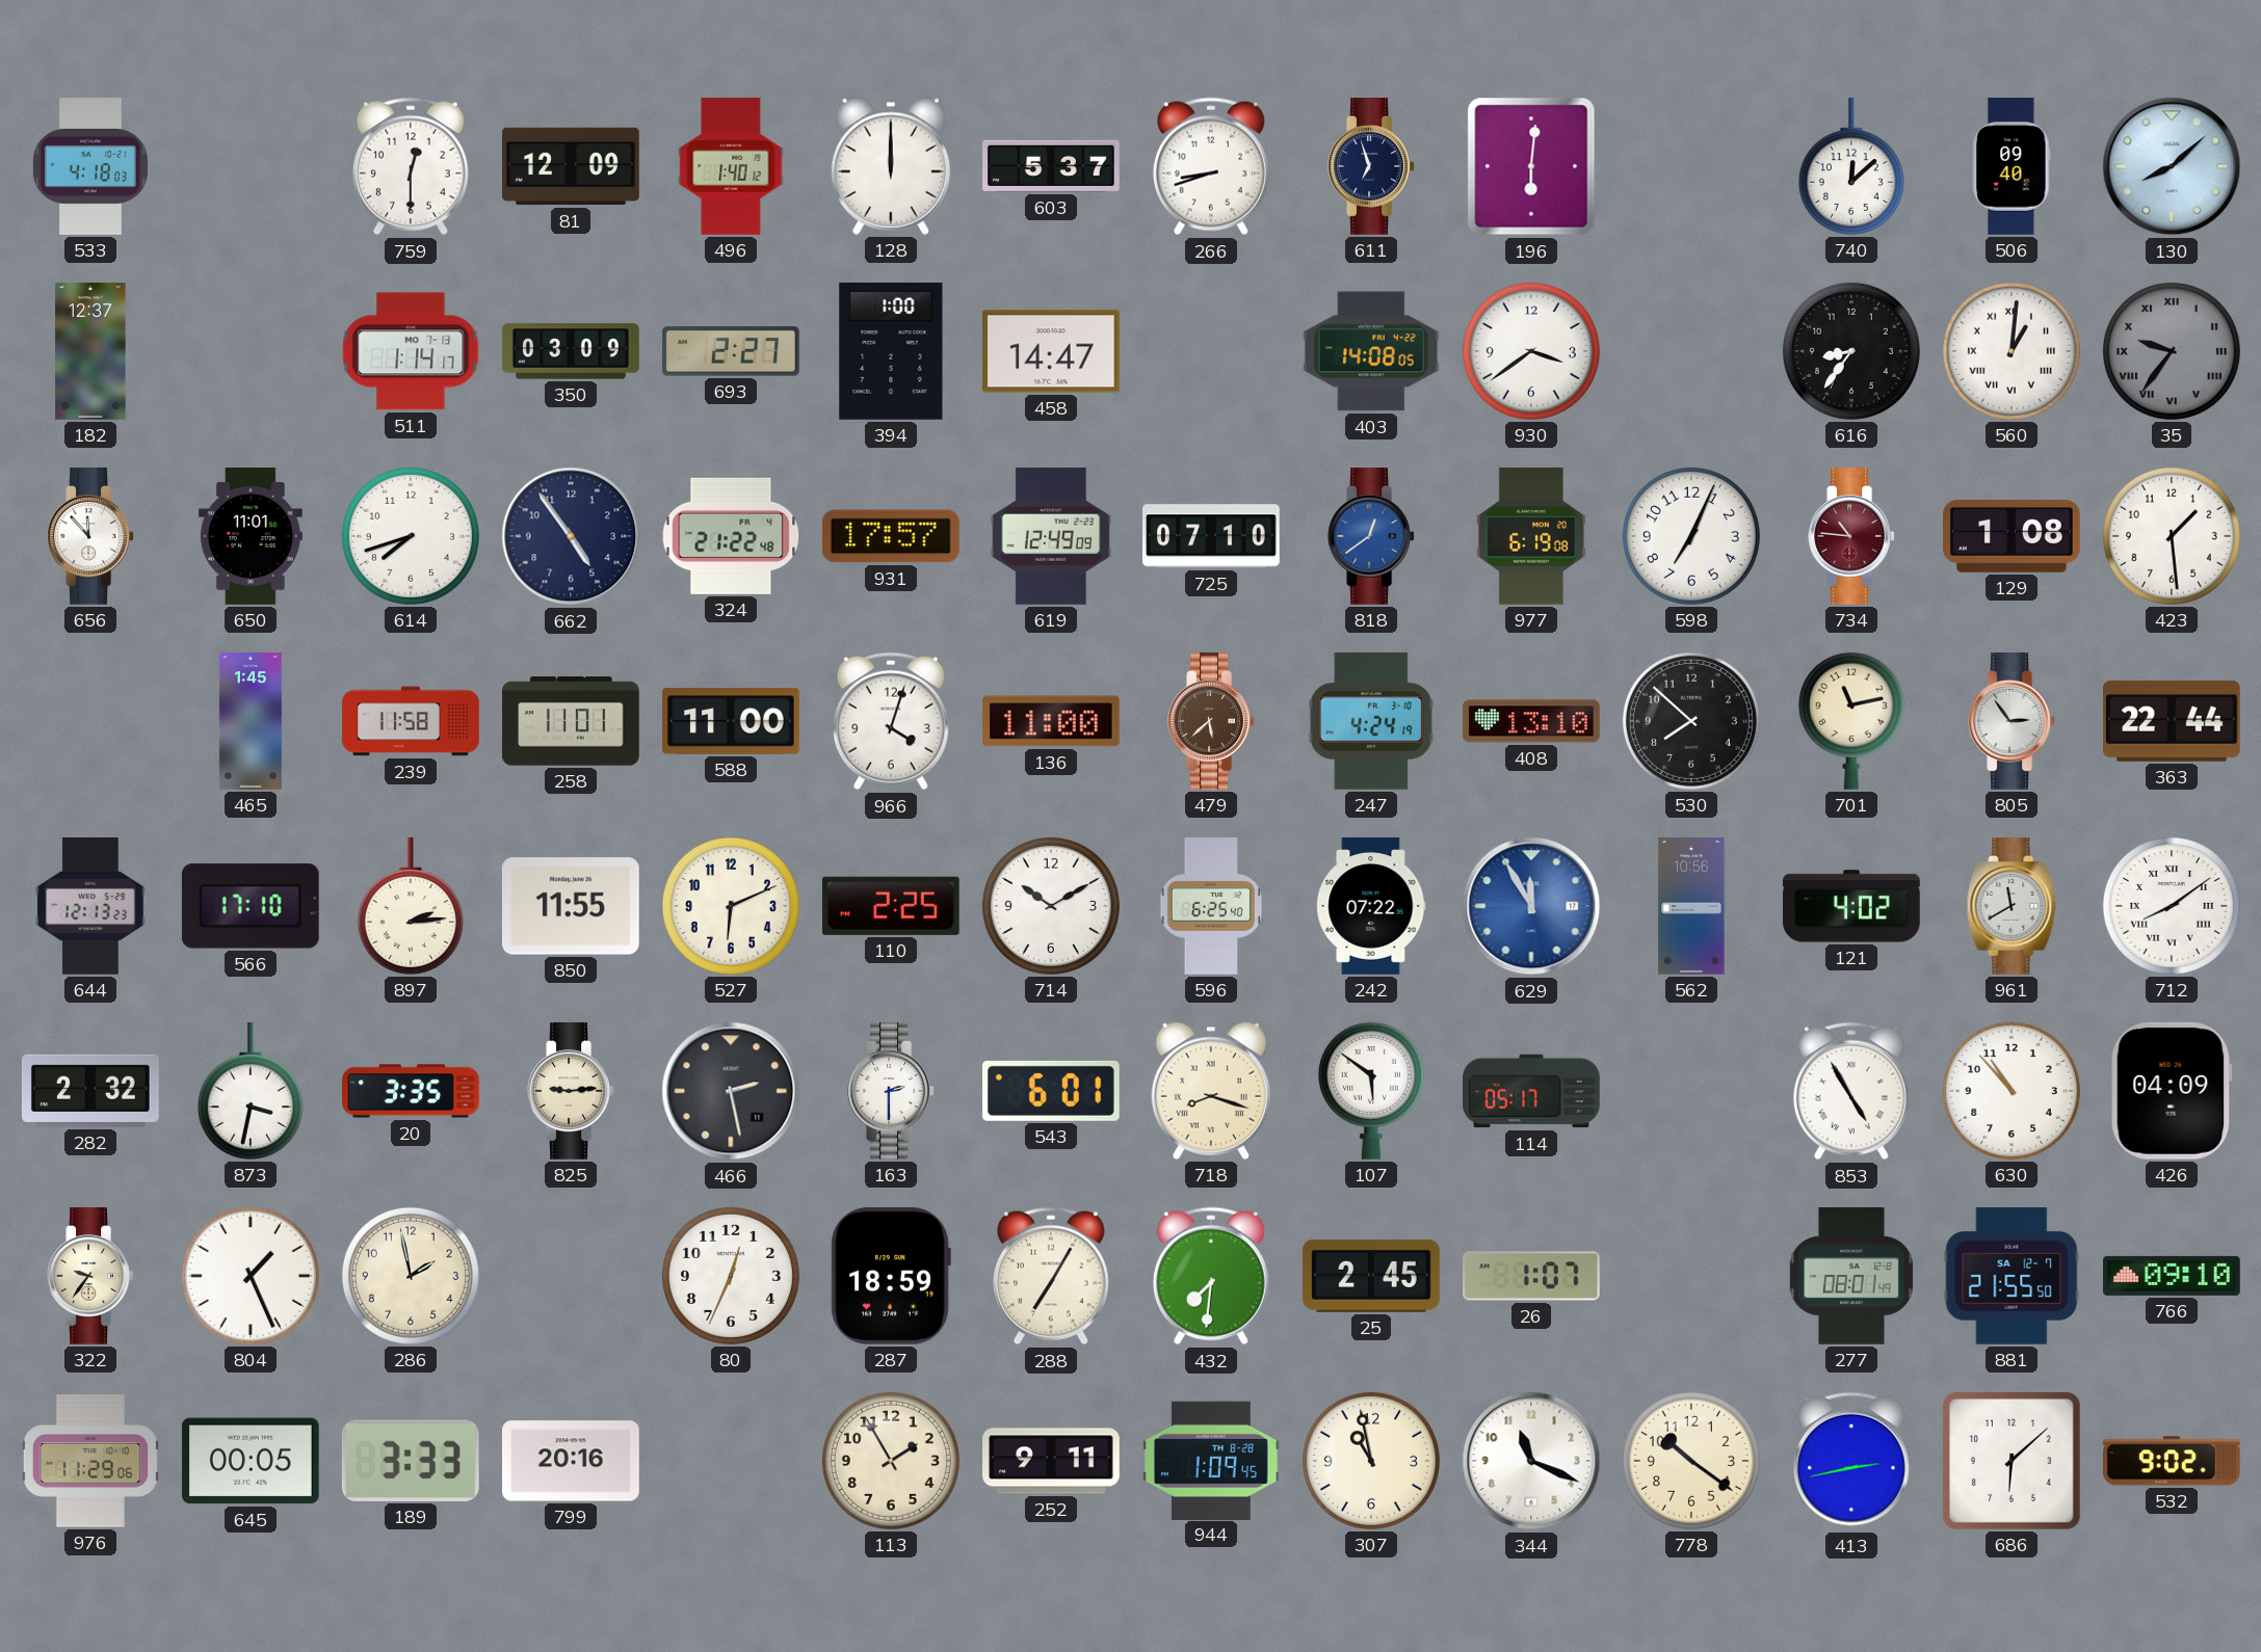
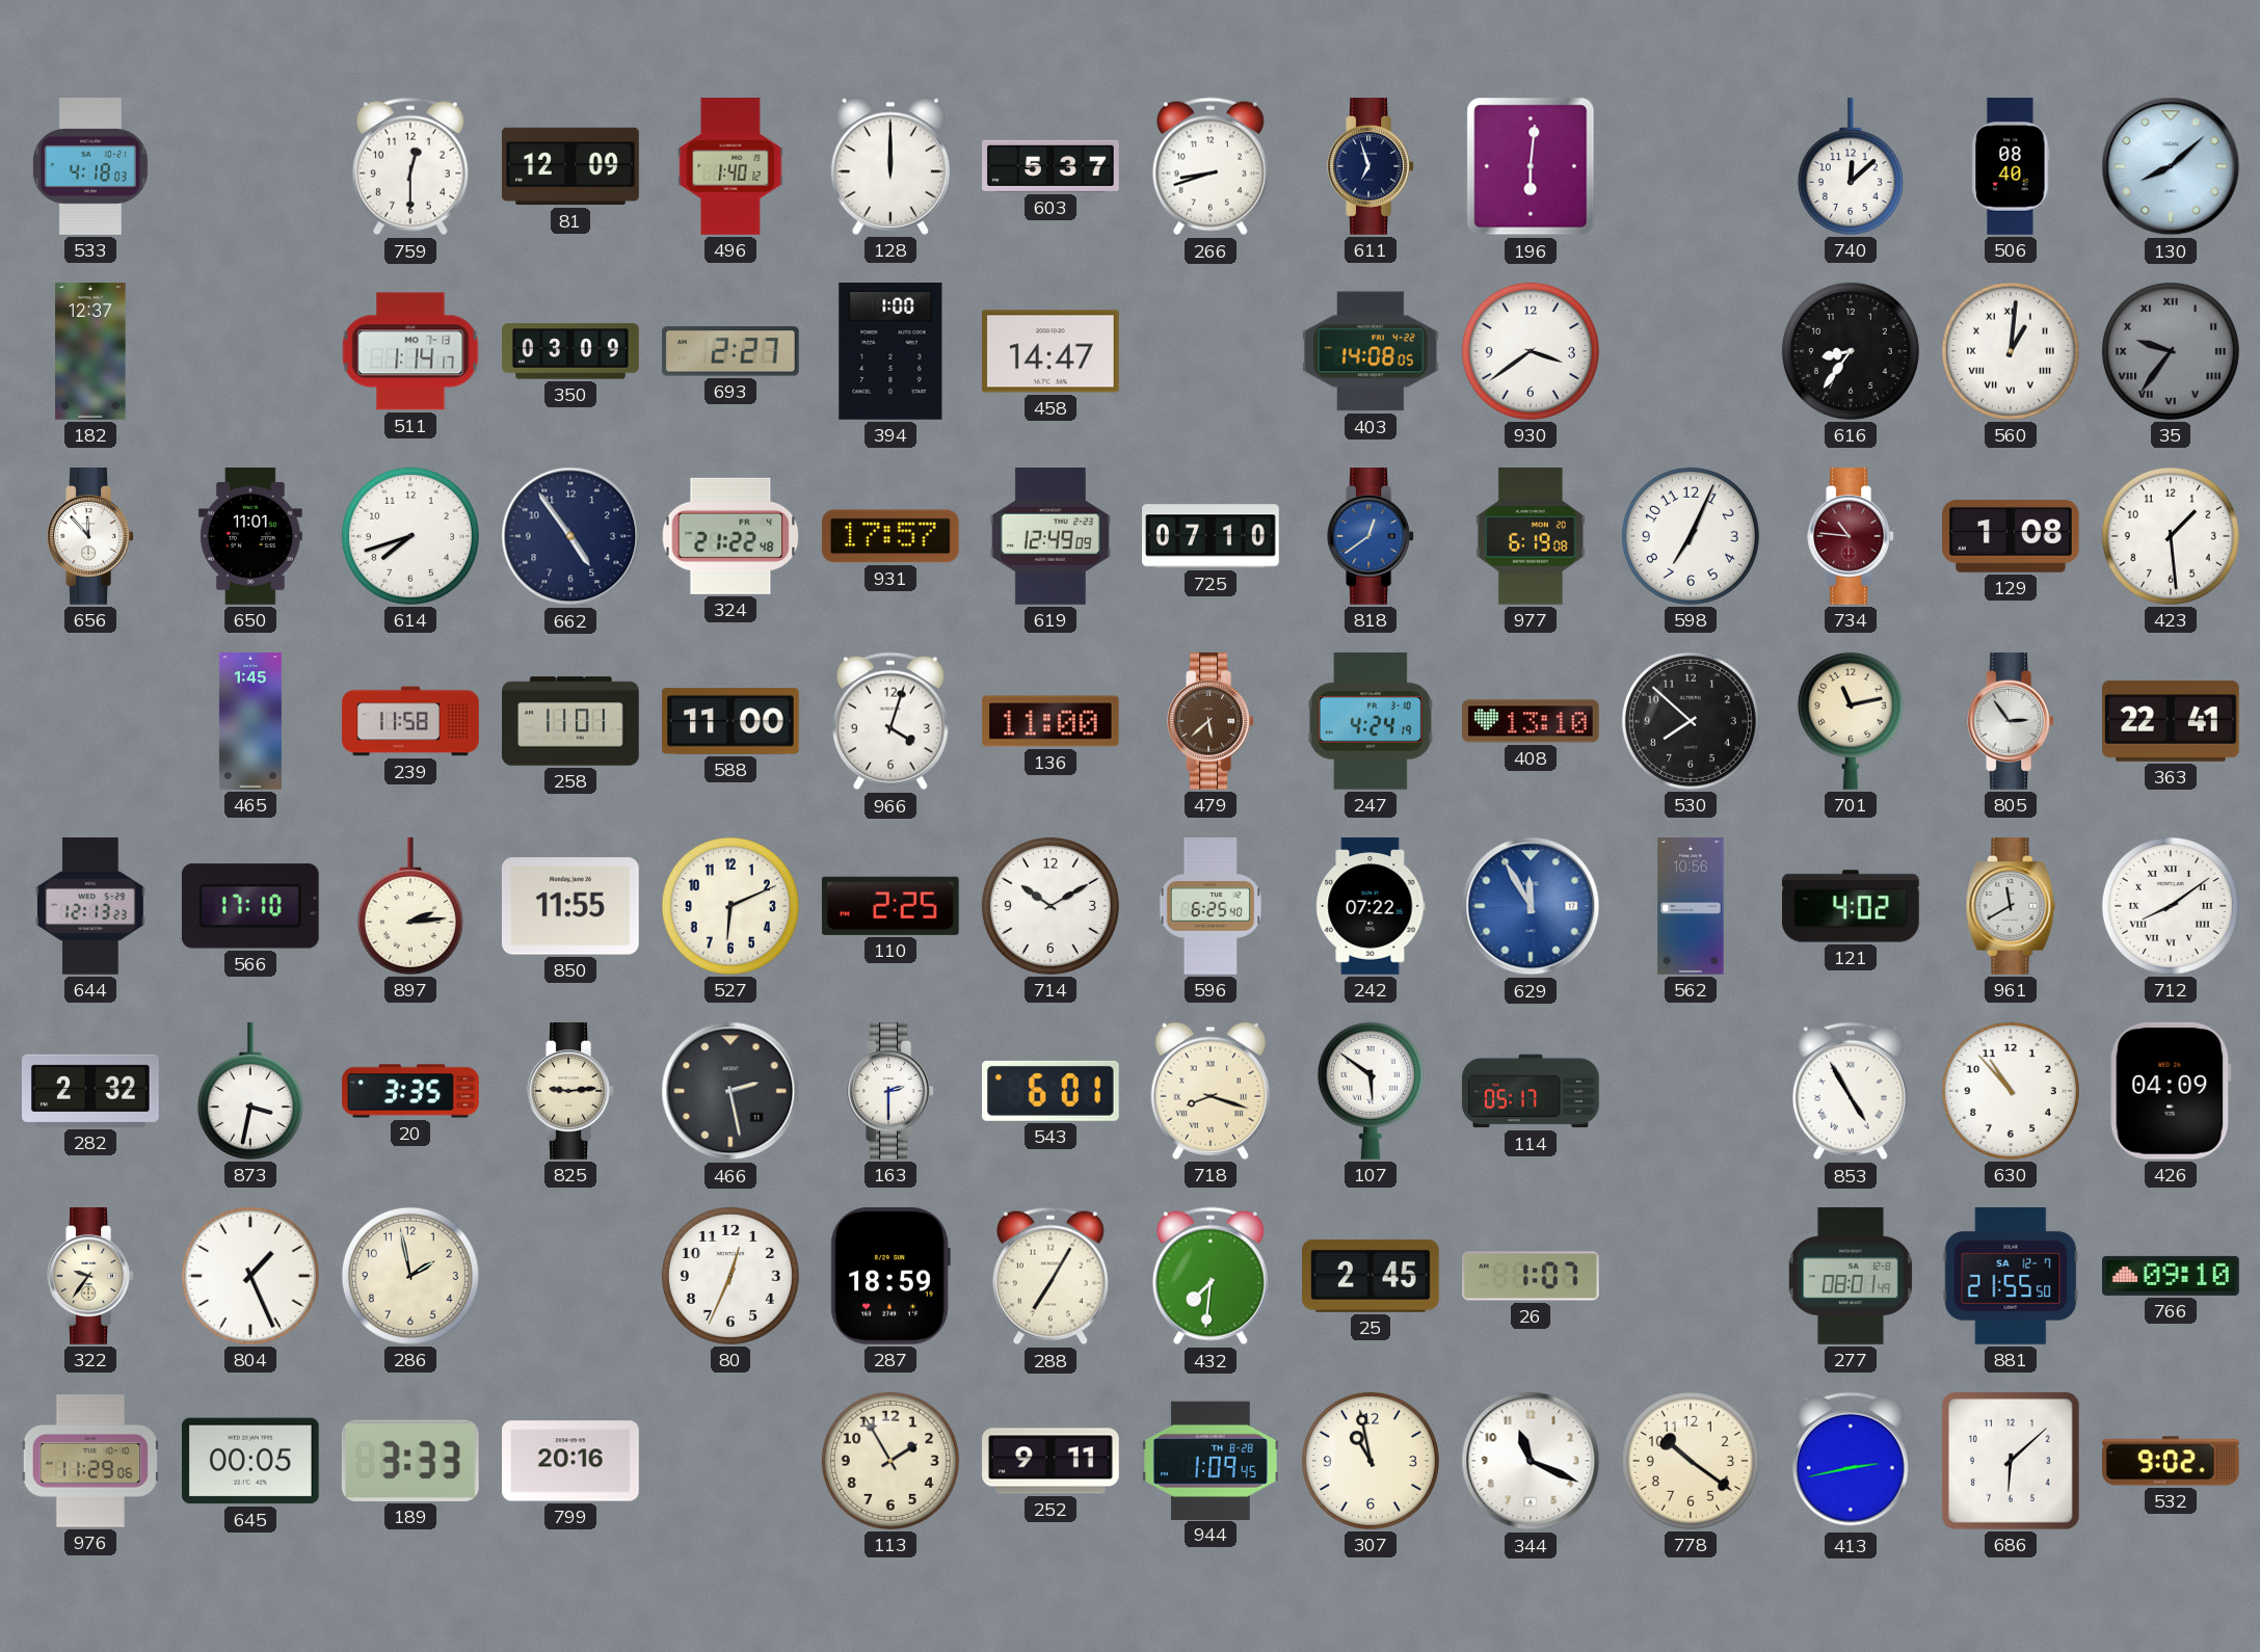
506: 09:40 -> 08:40
363: 22:44 -> 22:41
